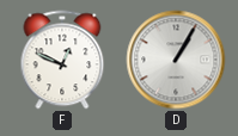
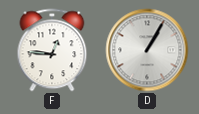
F: 12:49 -> 12:46
